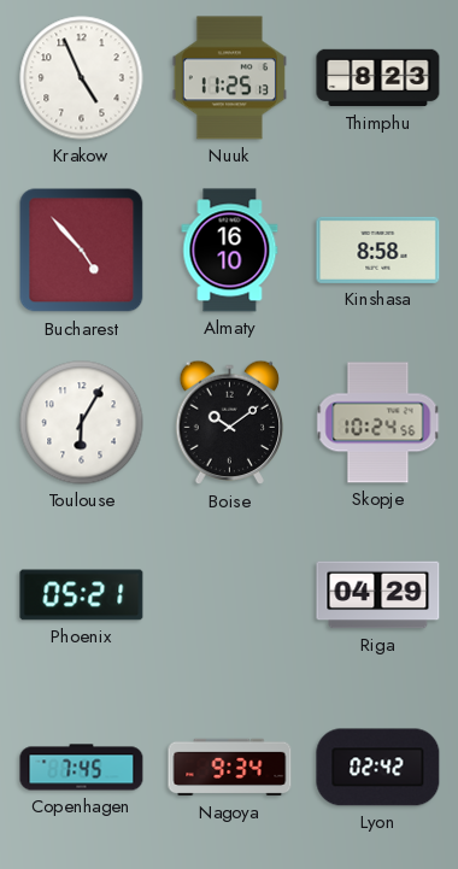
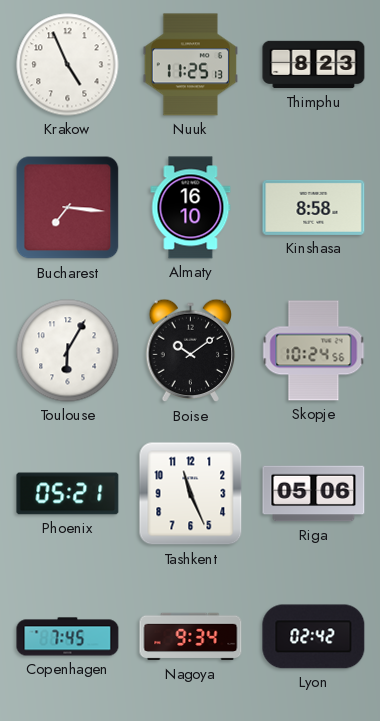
Bucharest: 4:53 -> 7:16
Tashkent: none -> 11:26
Riga: 04:29 -> 05:06
